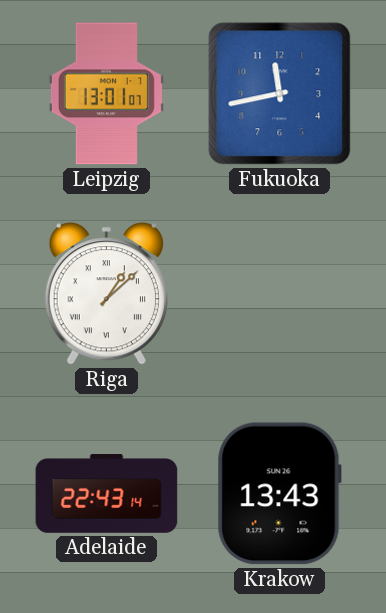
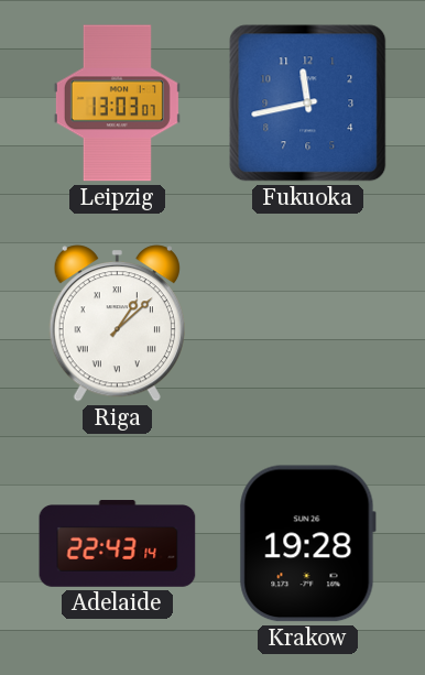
Leipzig: 13:01 -> 13:03
Krakow: 13:43 -> 19:28
